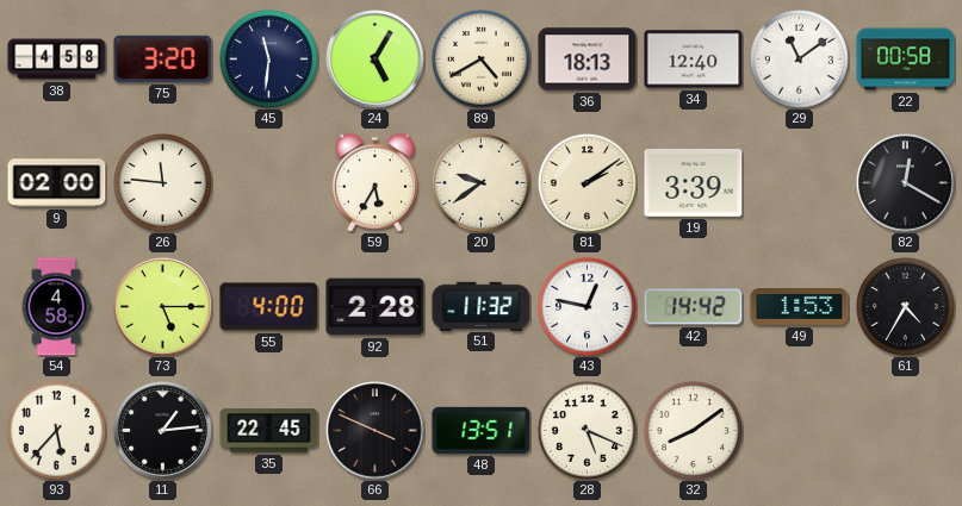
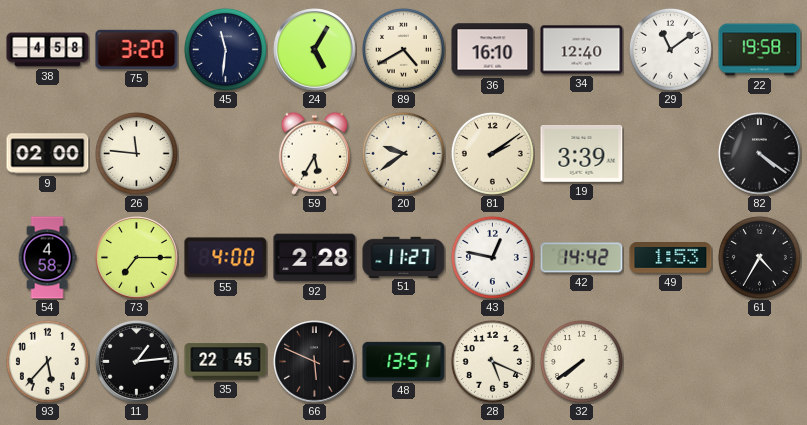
36: 18:13 -> 16:10
22: 00:58 -> 19:58
82: 12:20 -> 4:21
73: 5:15 -> 7:15
51: 11:32 -> 11:27
66: 3:49 -> 5:49
32: 8:09 -> 7:39
